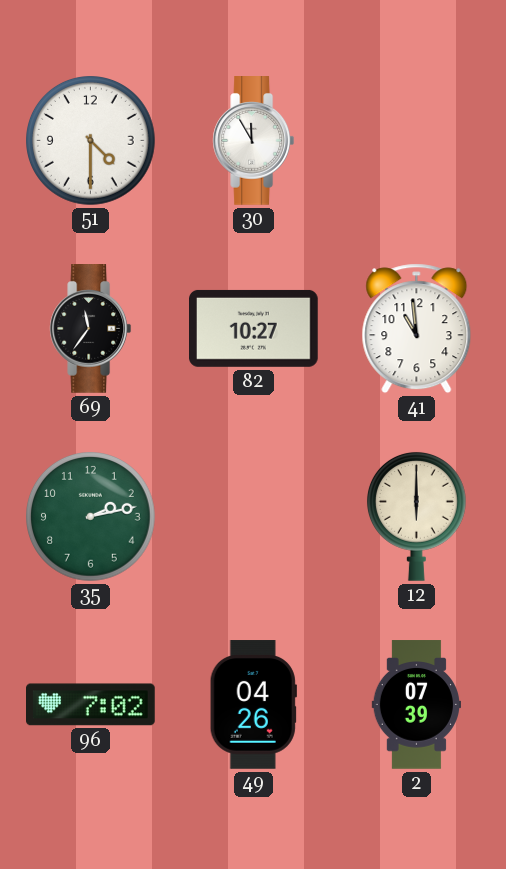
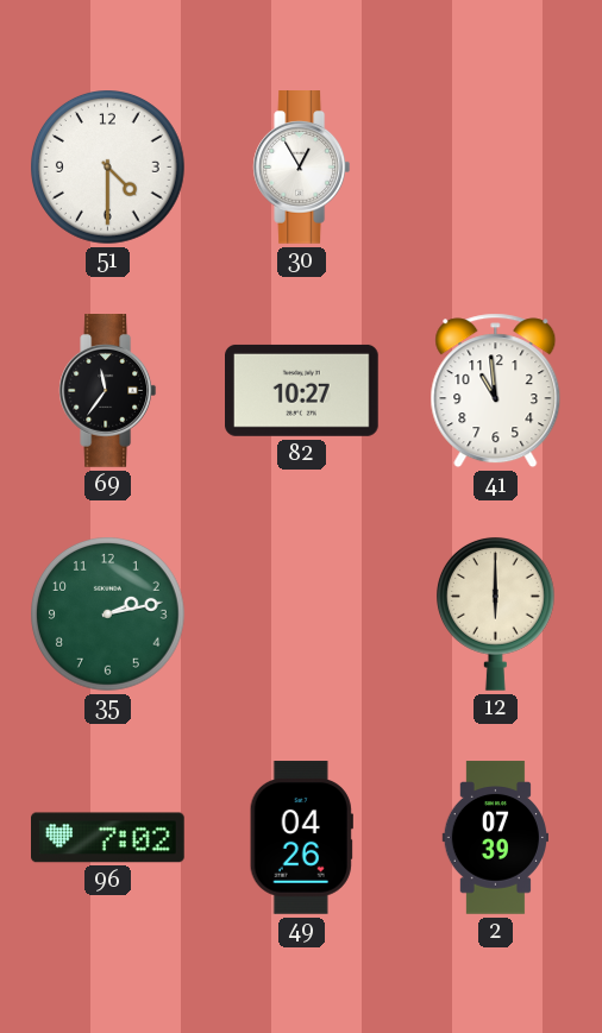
30: 11:55 -> 12:55
